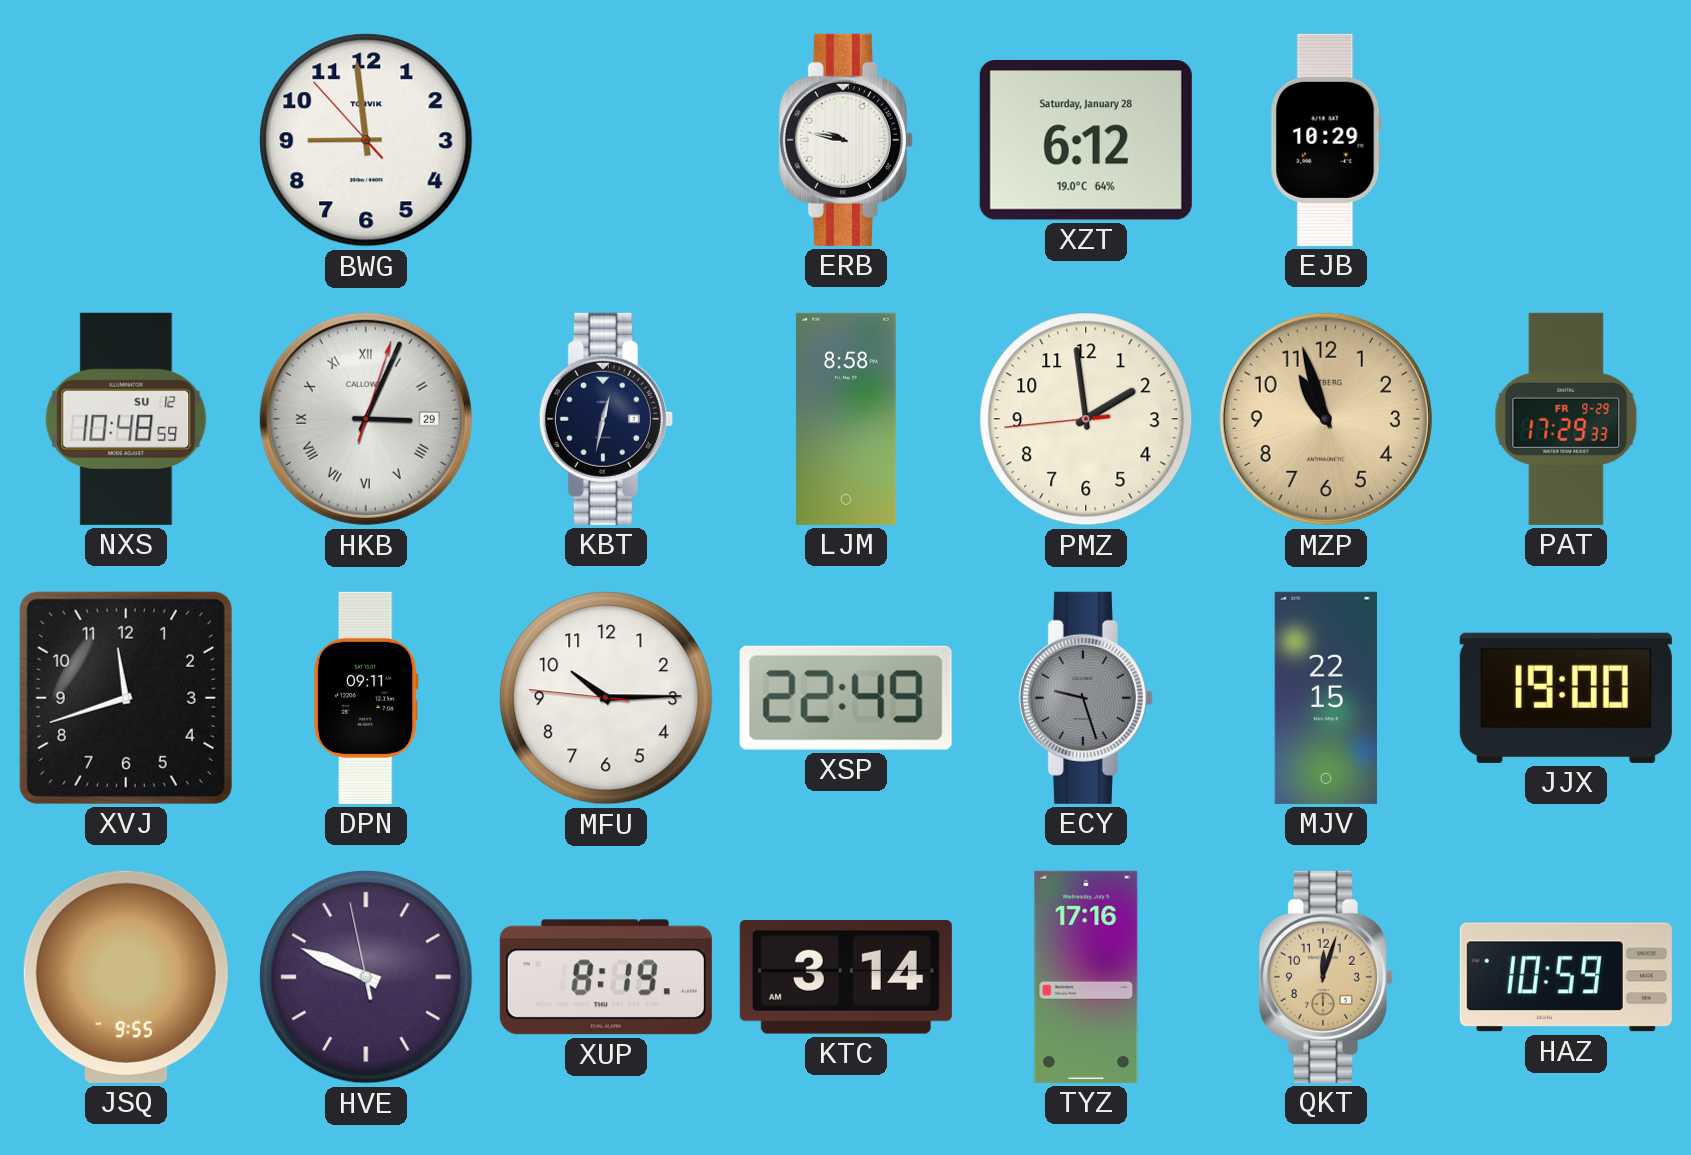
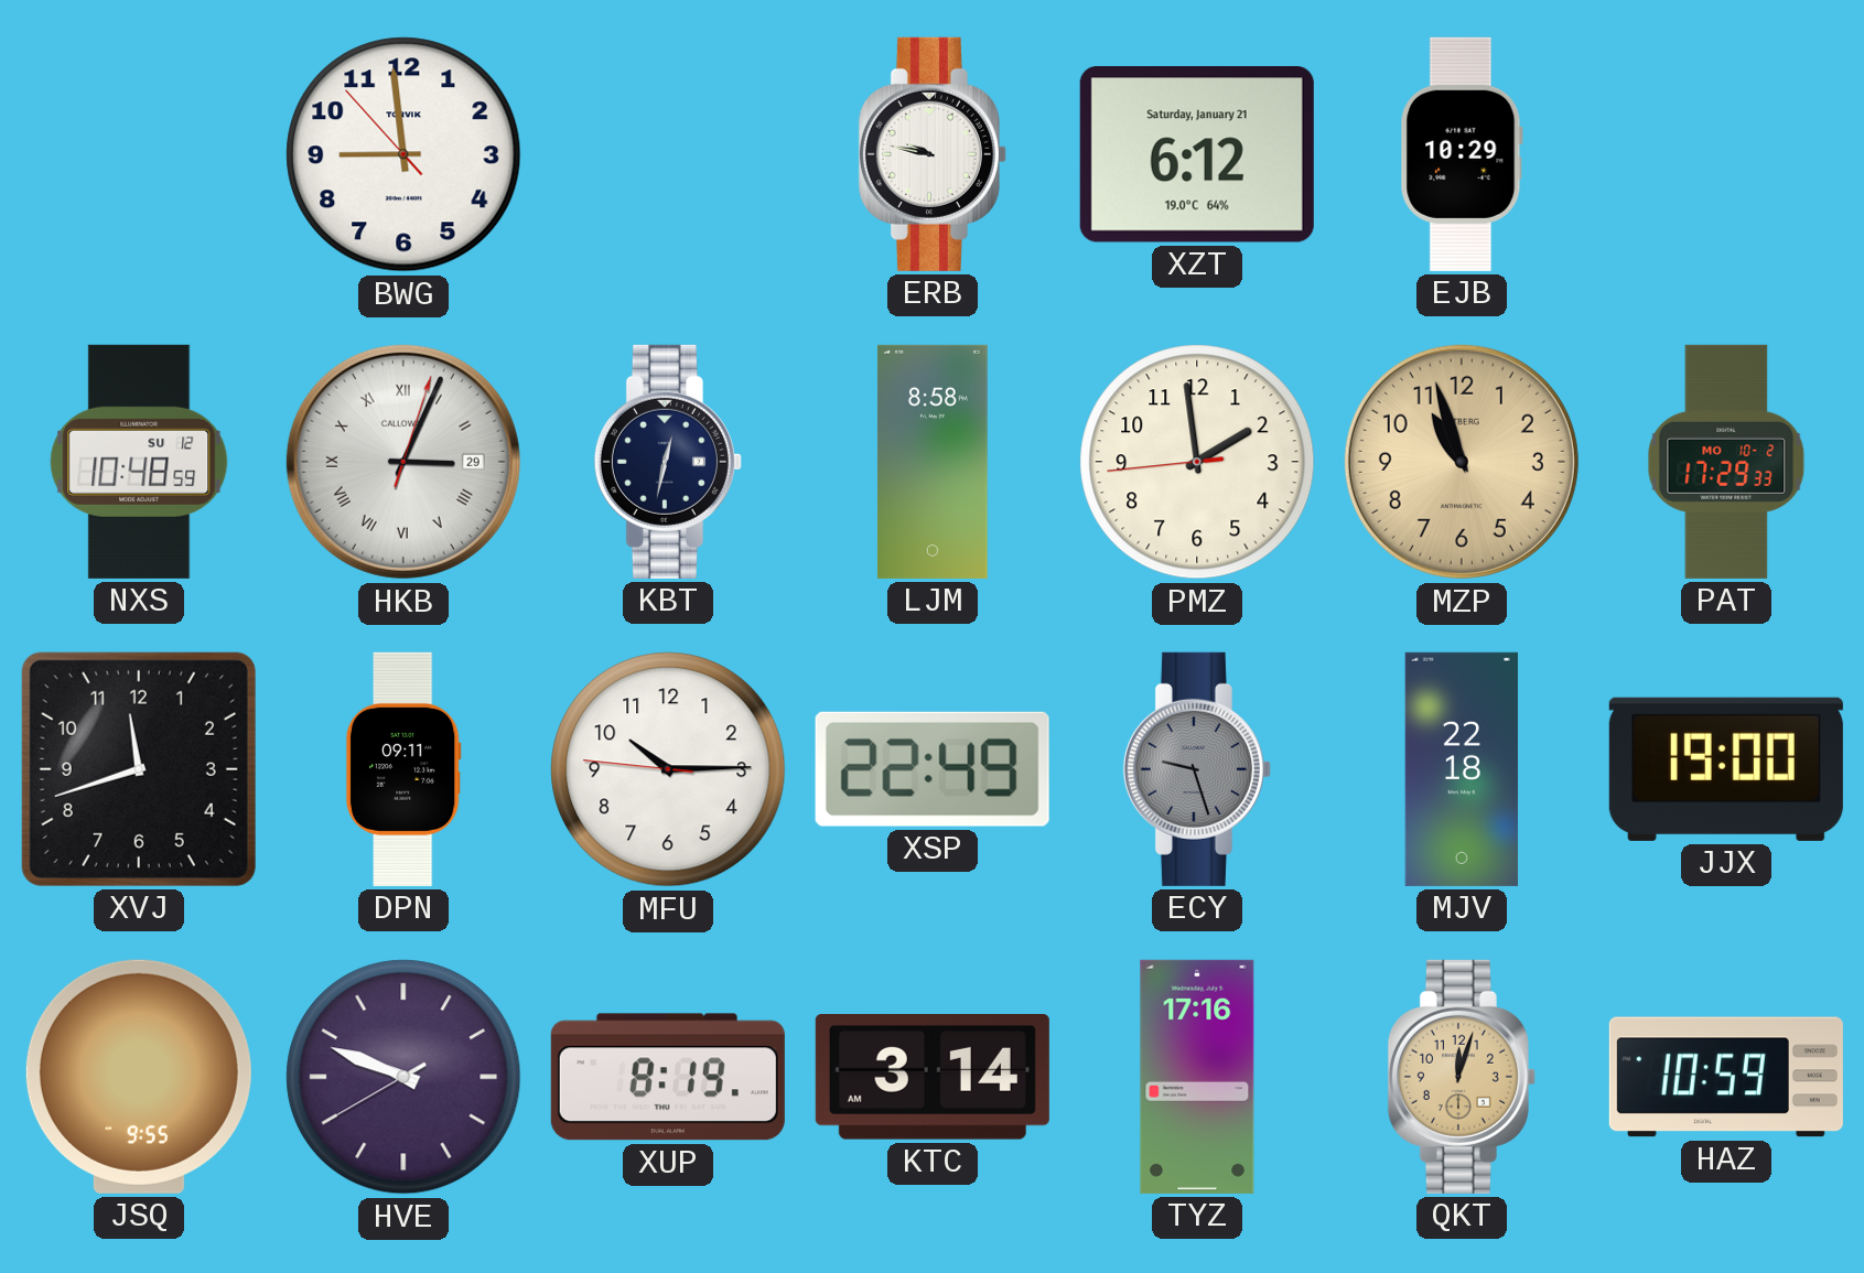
XZT date: Saturday, January 28 -> Saturday, January 21
PAT date: FR 9-29 -> MO 10-2
MJV: 22:15 -> 22:18
HVE: 9:48:58 -> 9:48:40
